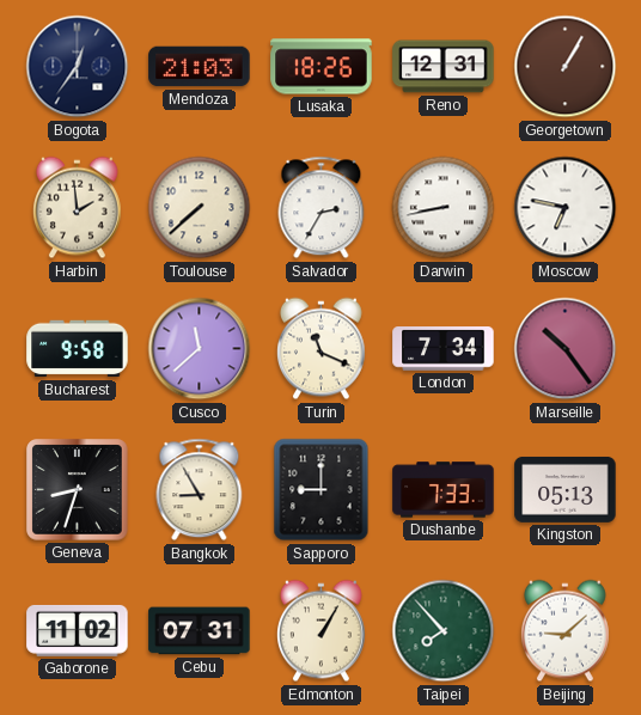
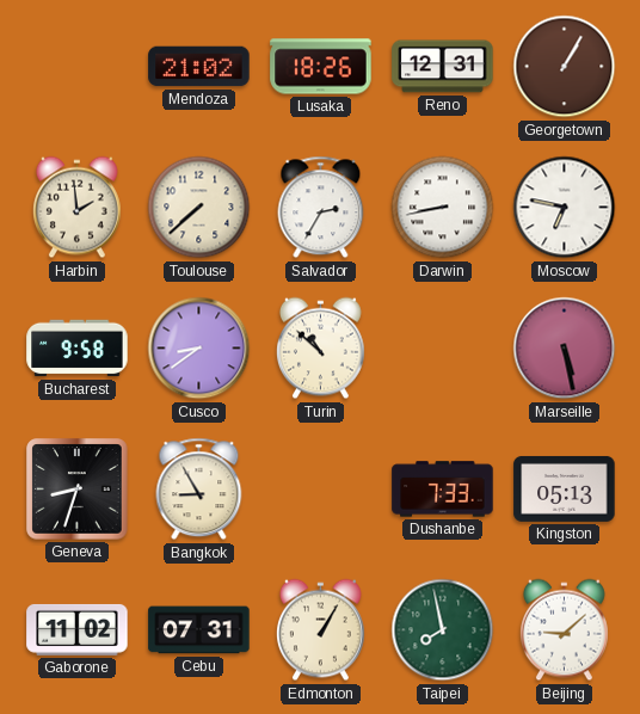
Bogota: 12:36 -> none
Mendoza: 21:03 -> 21:02
Cusco: 11:38 -> 8:39
Turin: 11:19 -> 10:52
London: 7:34 -> none
Marseille: 10:24 -> 5:28
Sapporo: 9:00 -> none
Taipei: 7:53 -> 7:58
